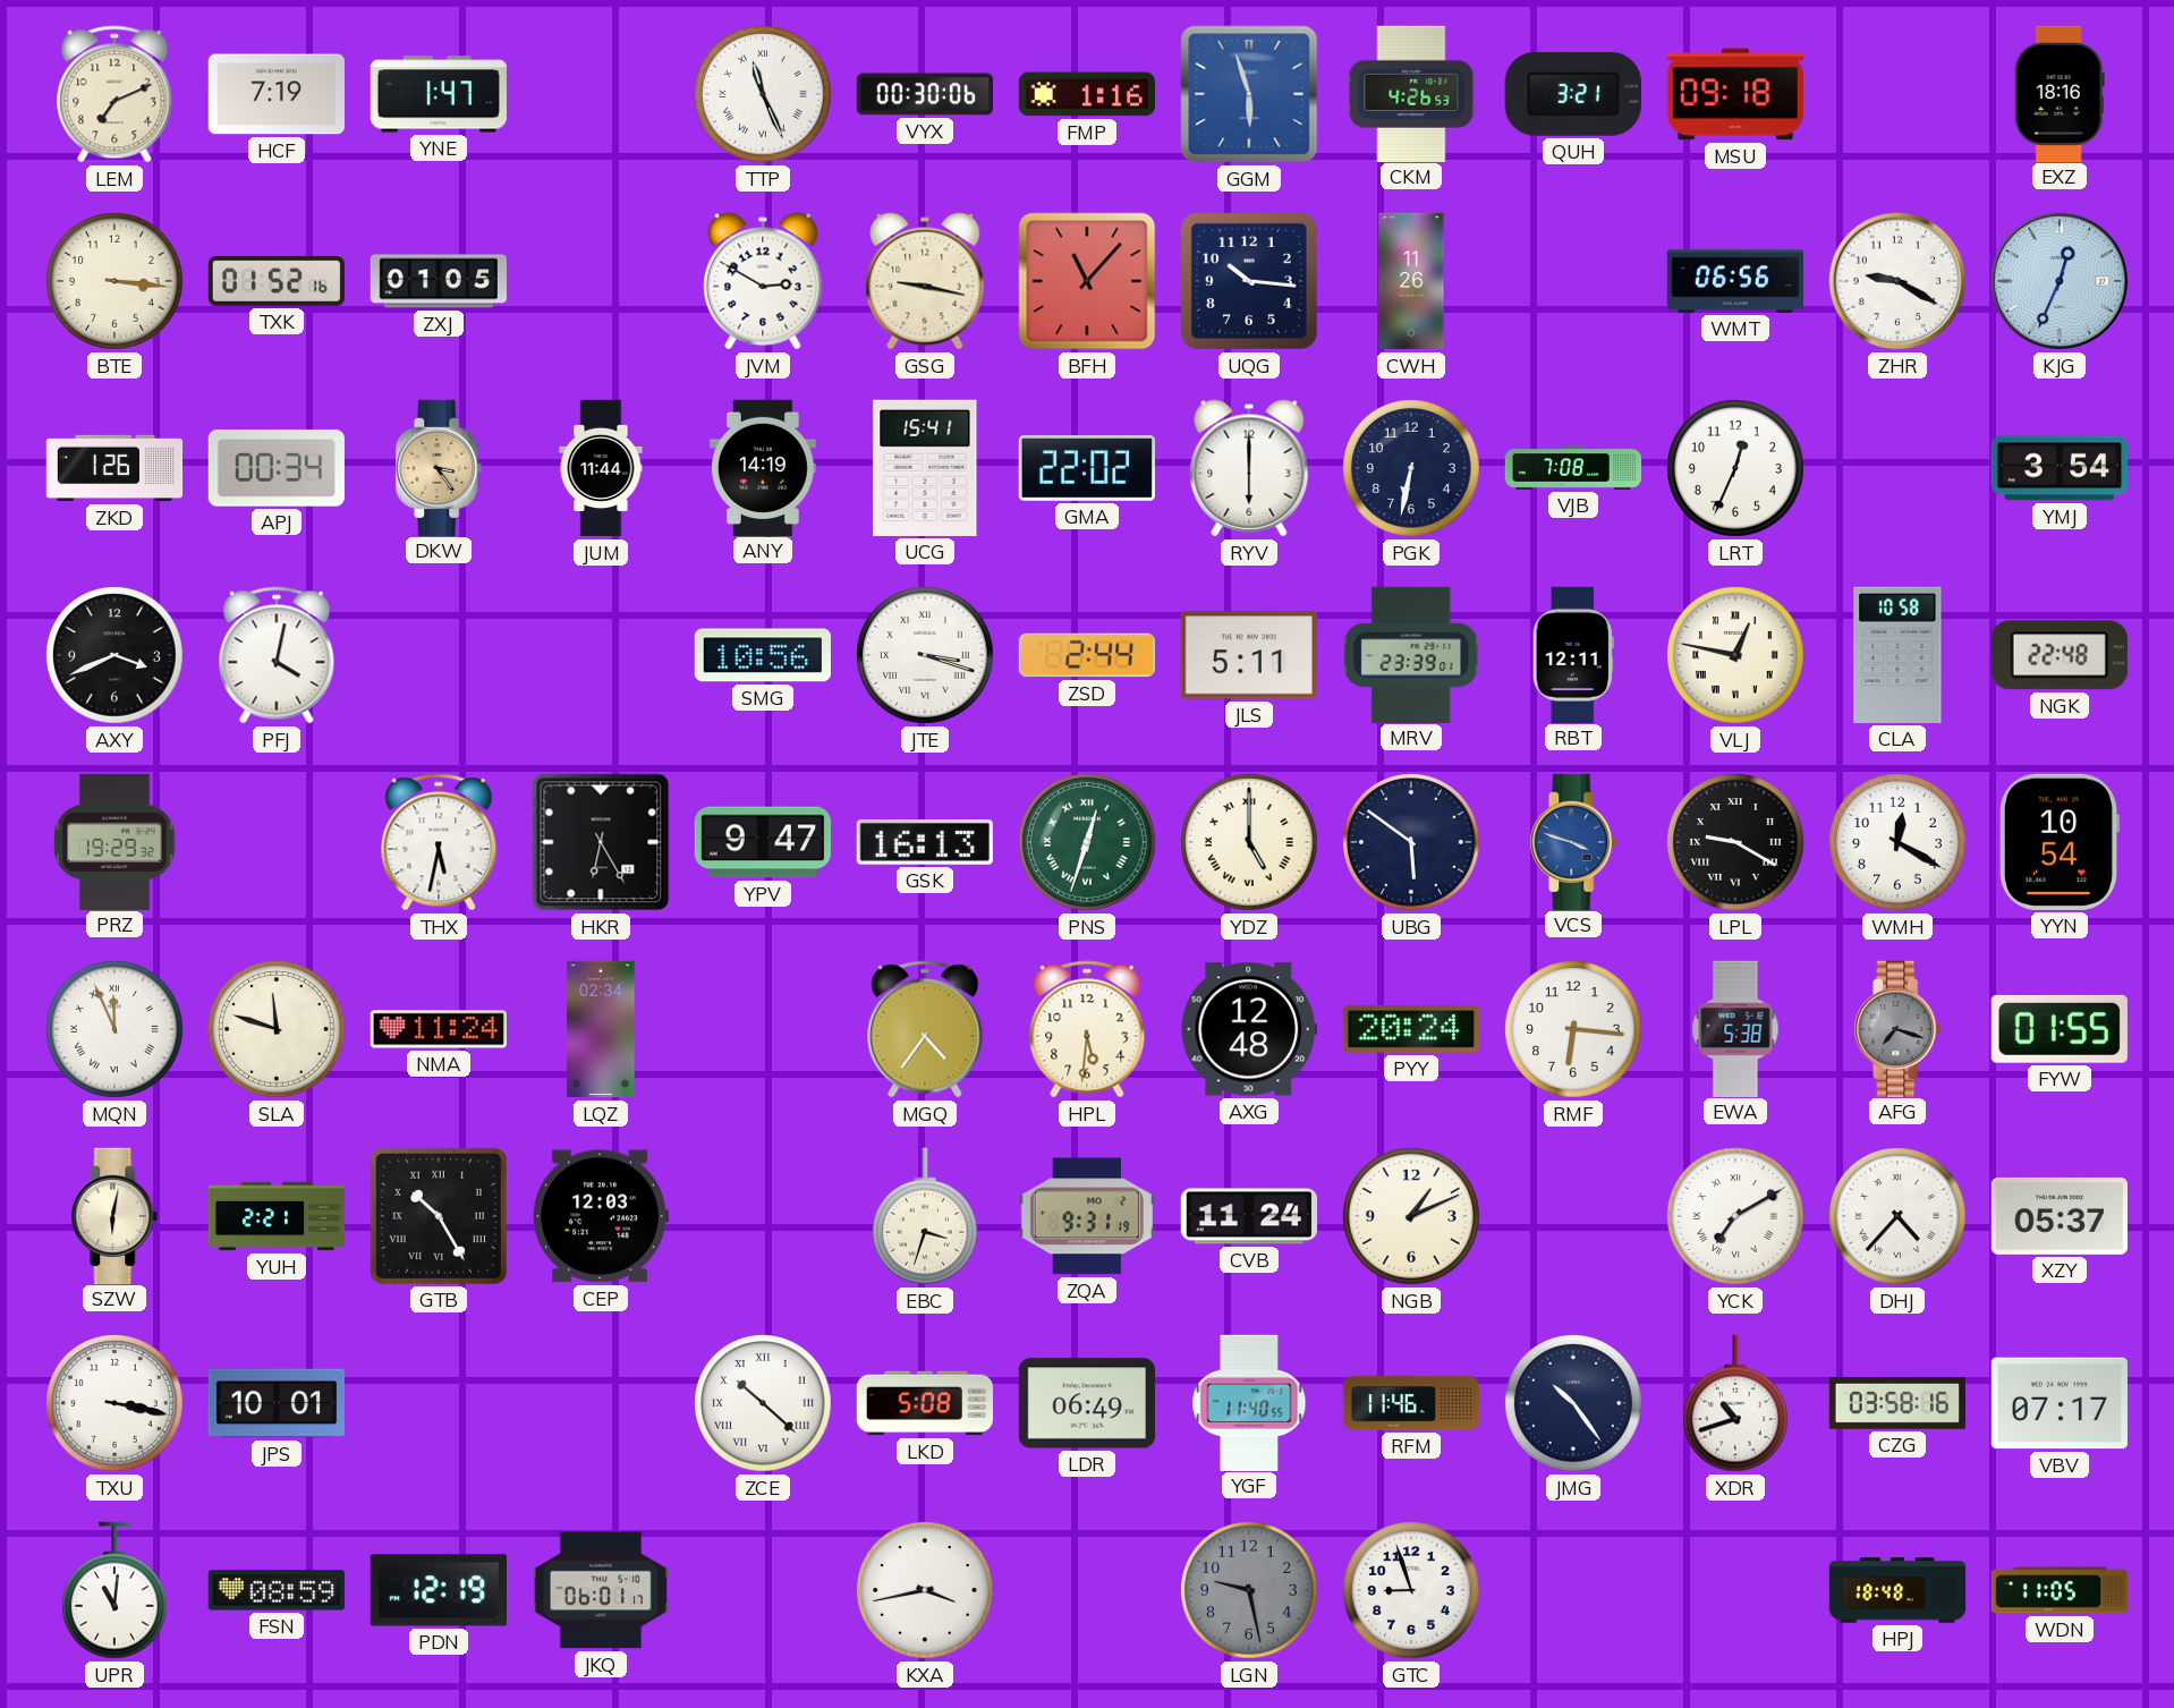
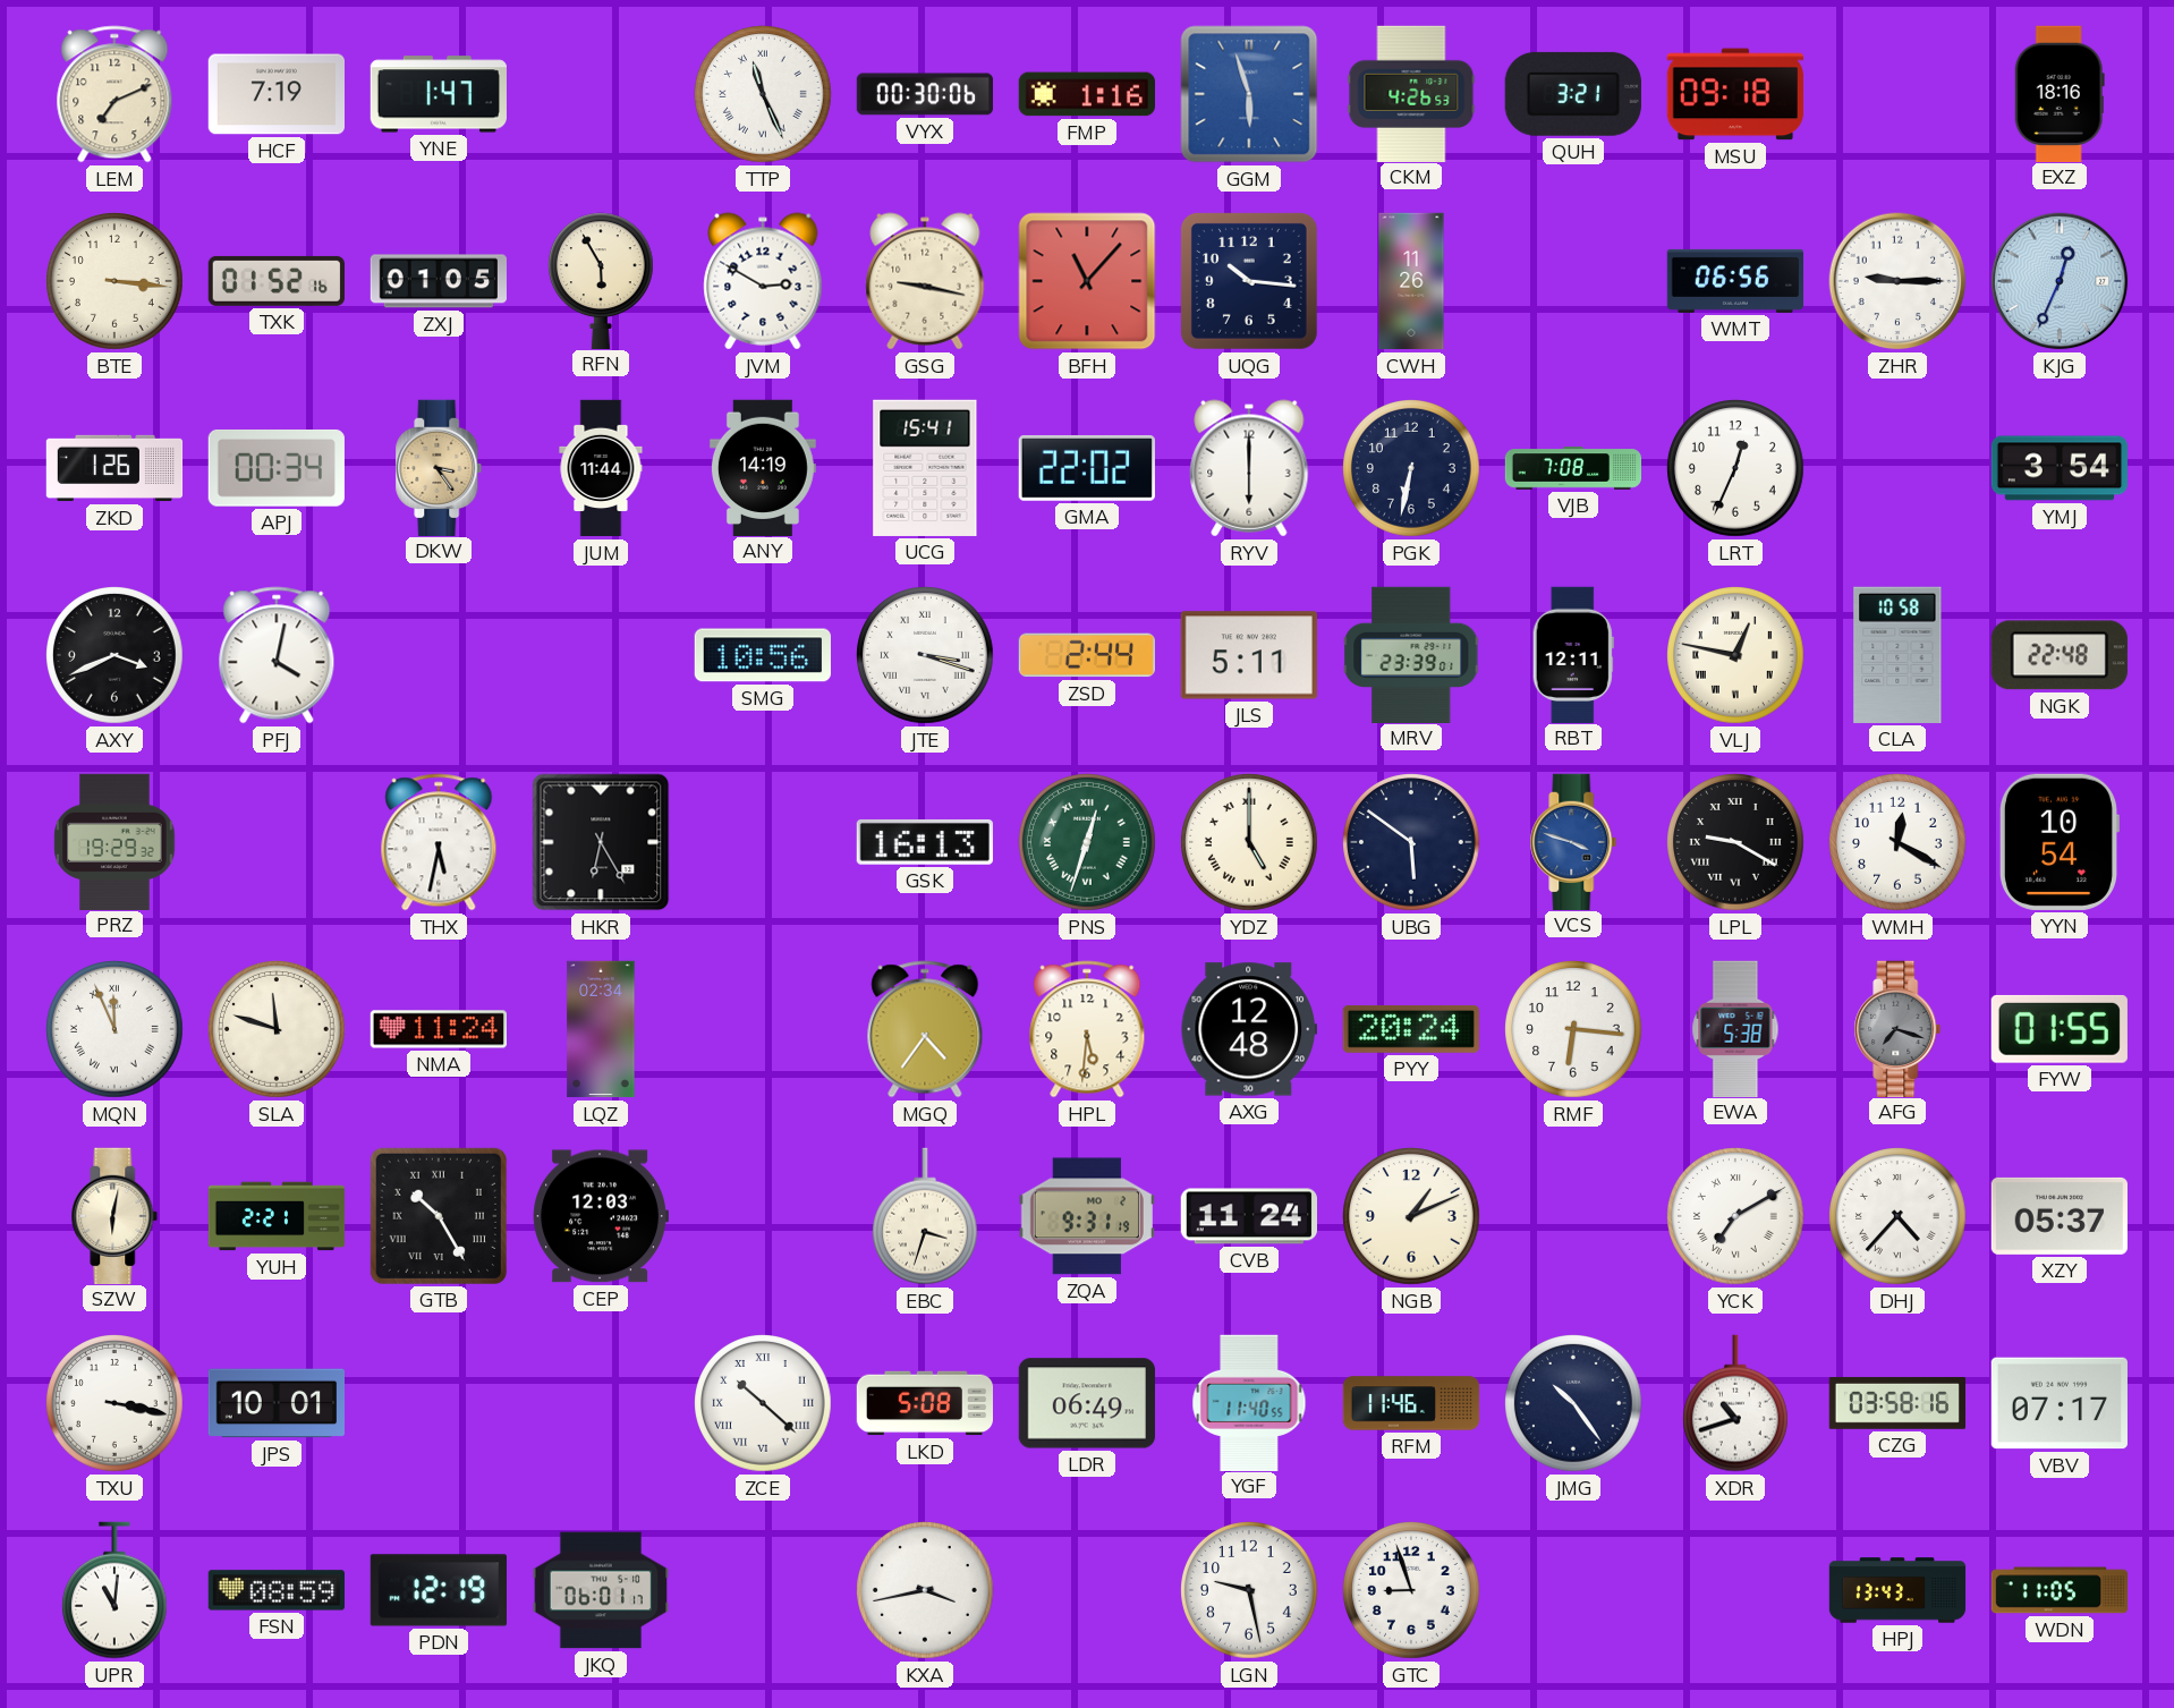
RFN: none -> 5:55
ZHR: 9:20 -> 9:15
YPV: 9:47 -> none
LGN dial: grey -> white
HPJ: 18:48 -> 13:43
